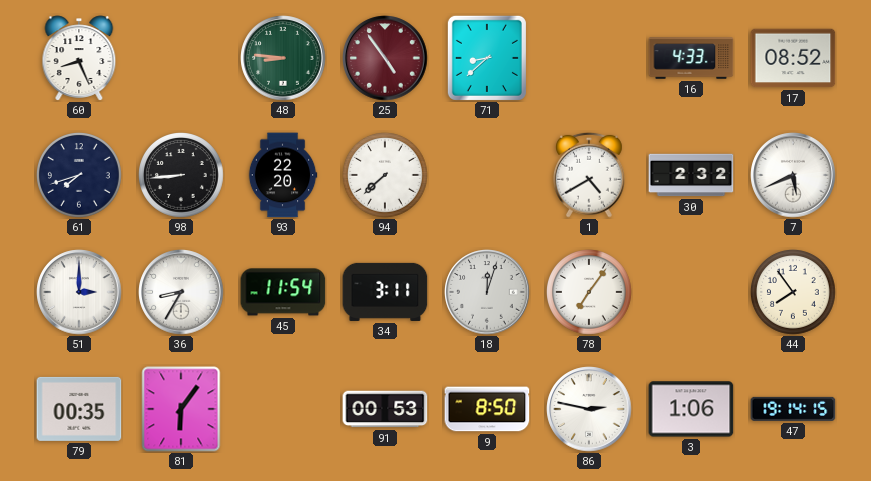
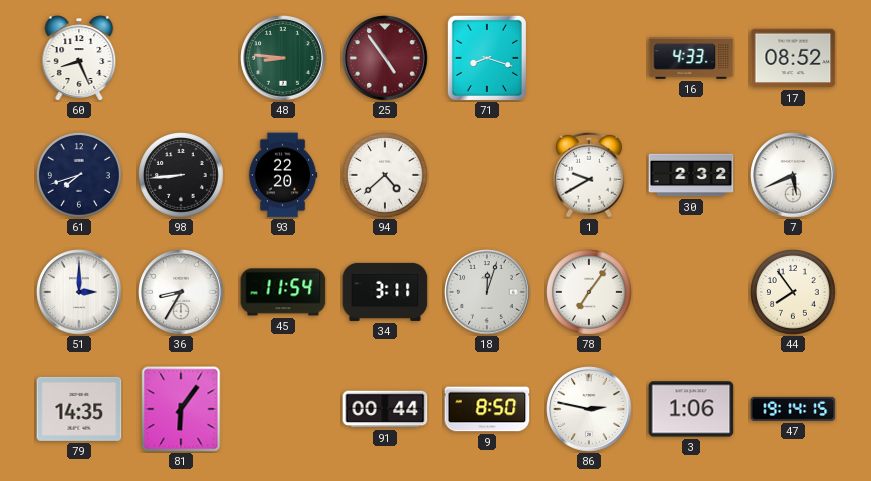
71: 8:38 -> 8:18
94: 7:38 -> 4:38
1: 4:40 -> 9:40
79: 00:35 -> 14:35
91: 00:53 -> 00:44
